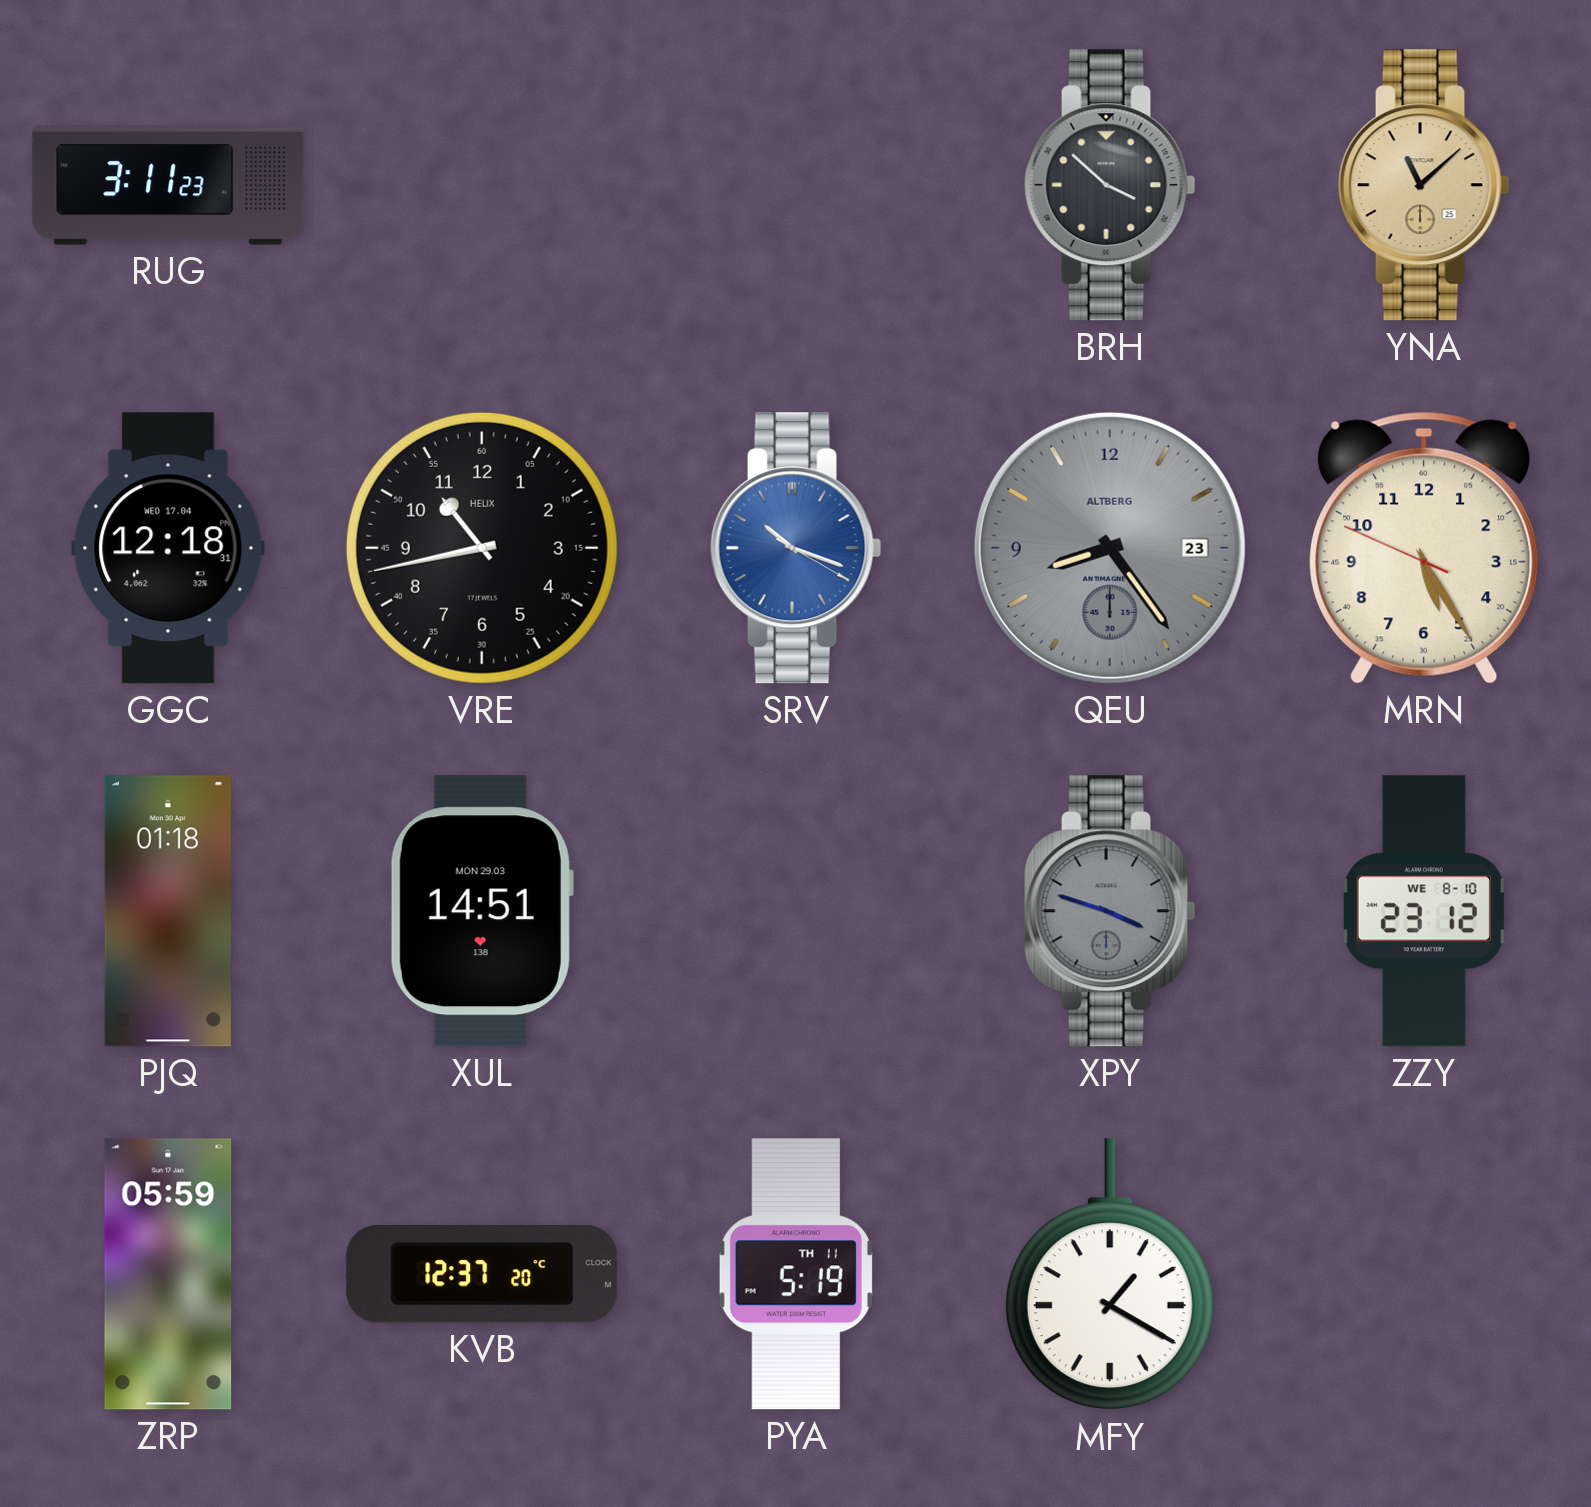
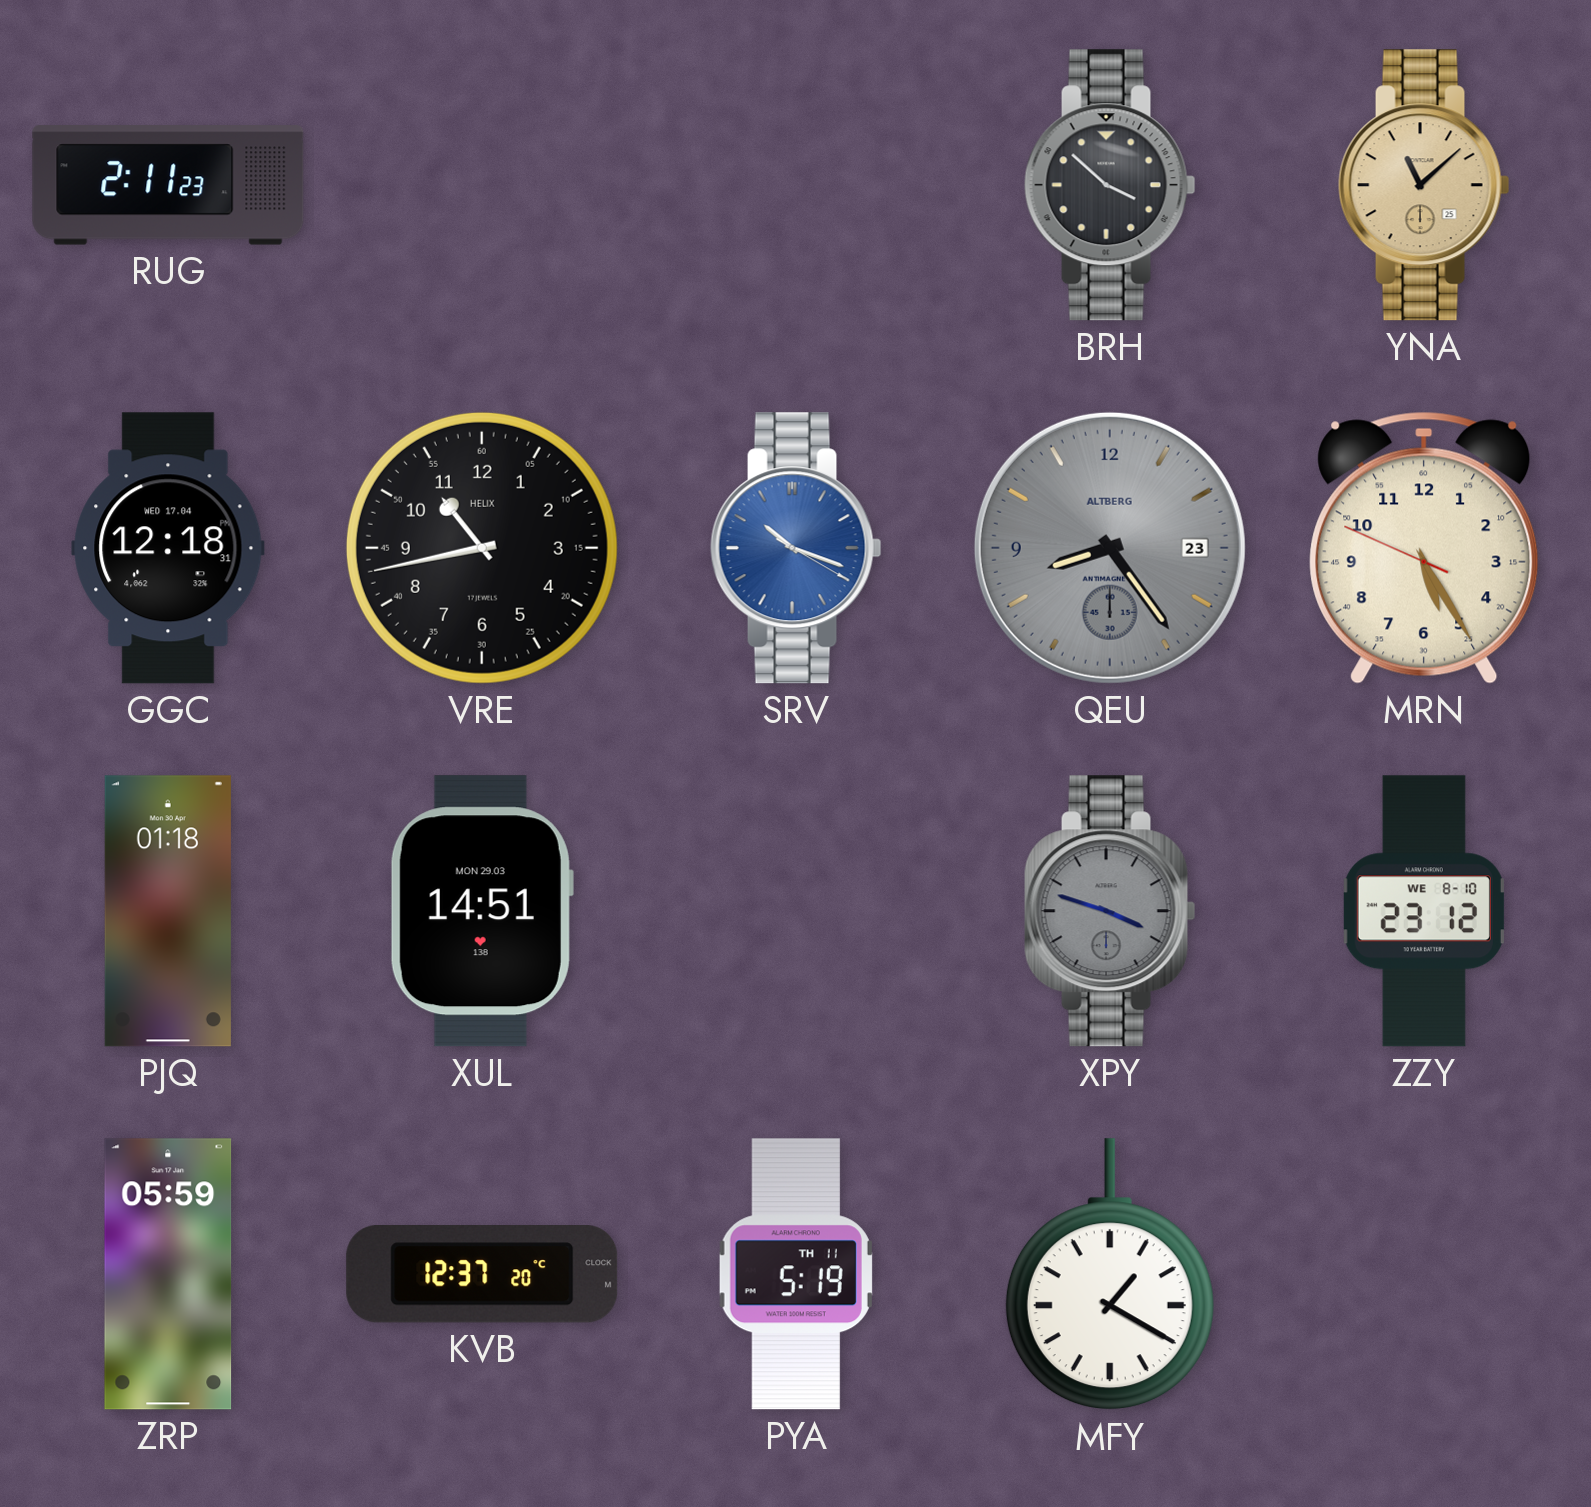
RUG: 3:11 -> 2:11
